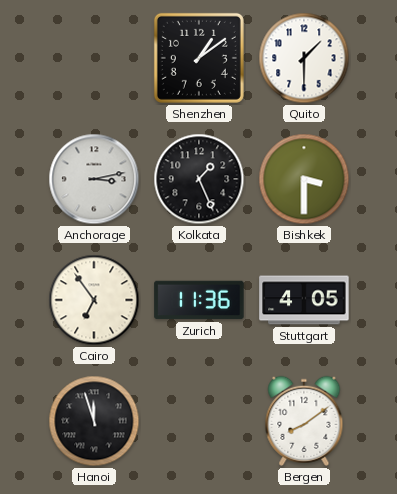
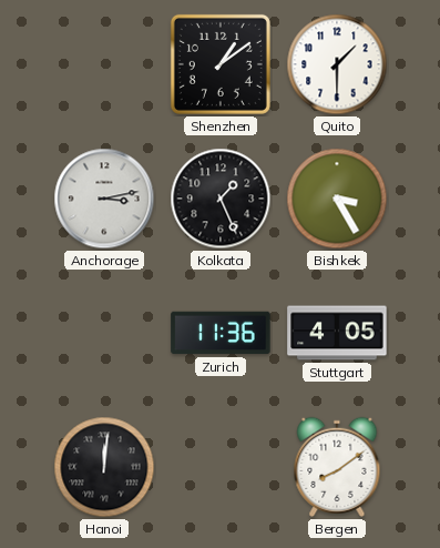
Bishkek: 3:30 -> 3:25
Cairo: 6:54 -> none
Hanoi: 11:57 -> 12:01
